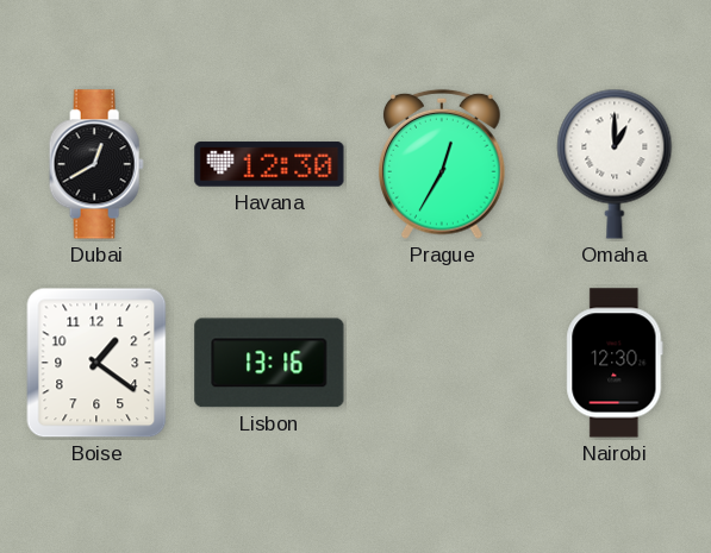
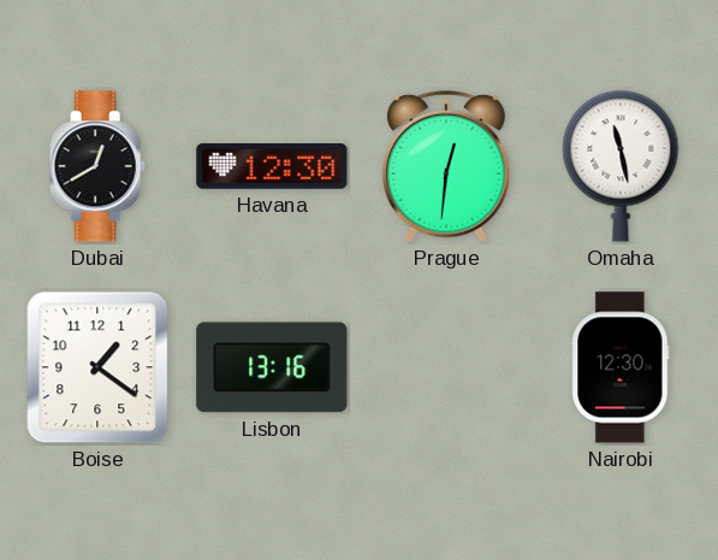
Prague: 12:35 -> 12:31
Omaha: 1:00 -> 11:28
